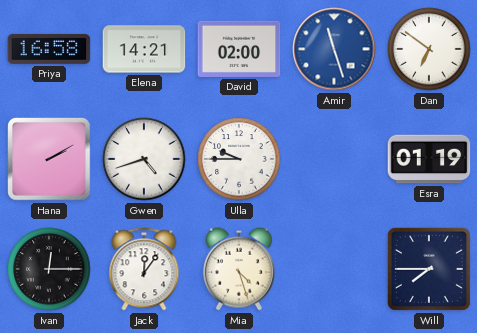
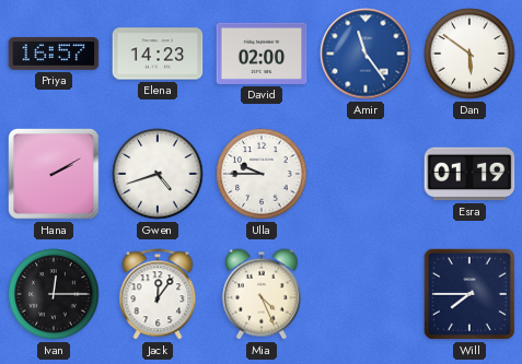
Priya: 16:58 -> 16:57
Elena: 14:21 -> 14:23
Amir: 11:27 -> 11:24
Dan: 6:51 -> 5:51
Mia: 4:27 -> 4:26
